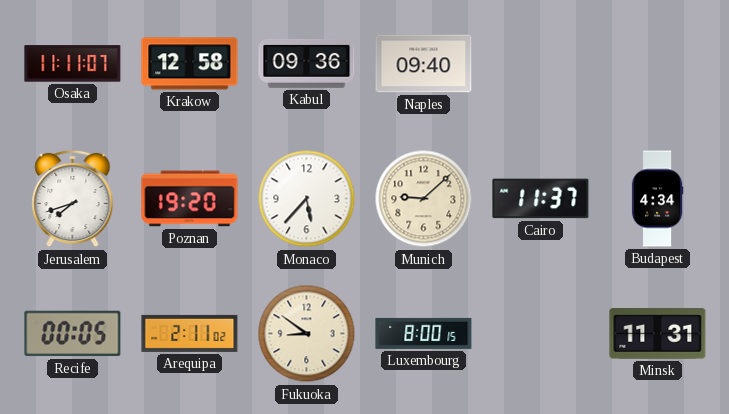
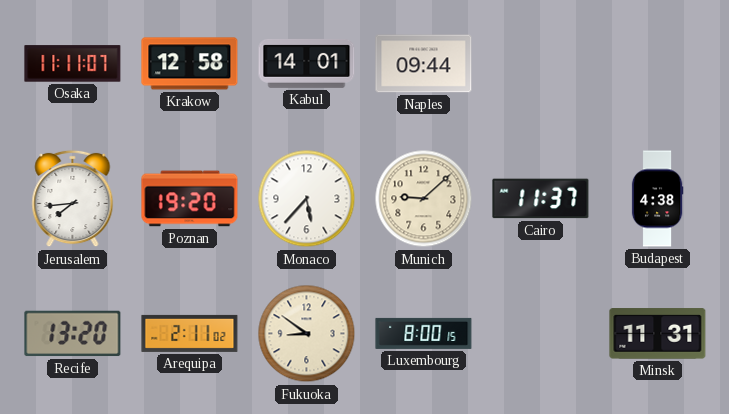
Kabul: 09:36 -> 14:01
Naples: 09:40 -> 09:44
Jerusalem: 7:42 -> 7:44
Budapest: 4:34 -> 4:38
Recife: 00:05 -> 13:20
